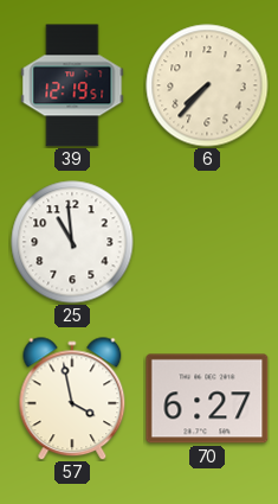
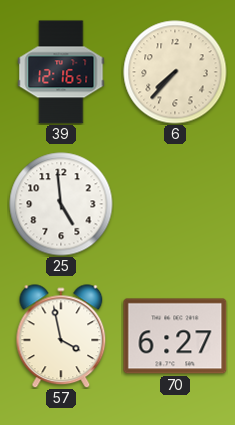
39: 12:19 -> 12:16
25: 10:59 -> 4:59
